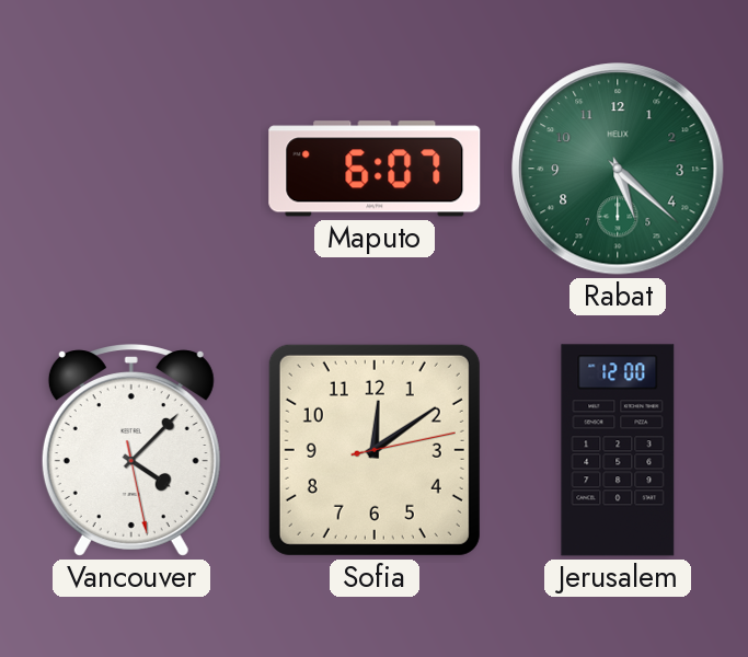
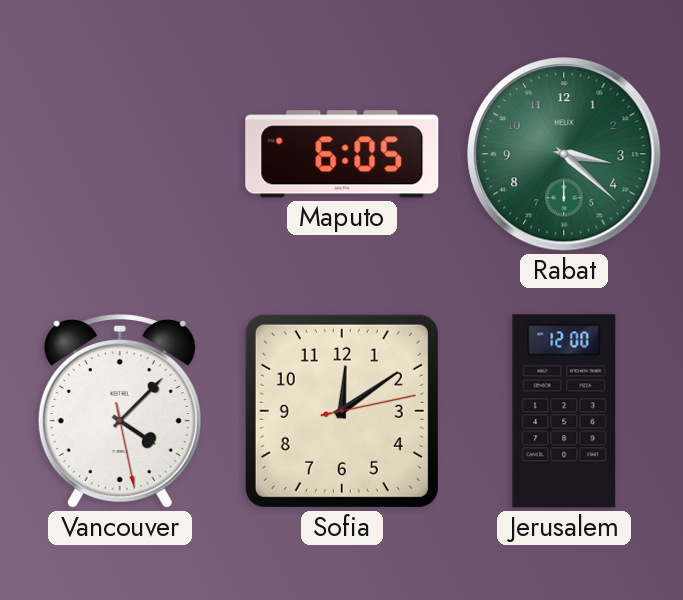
Maputo: 6:07 -> 6:05
Rabat: 5:22 -> 3:22
